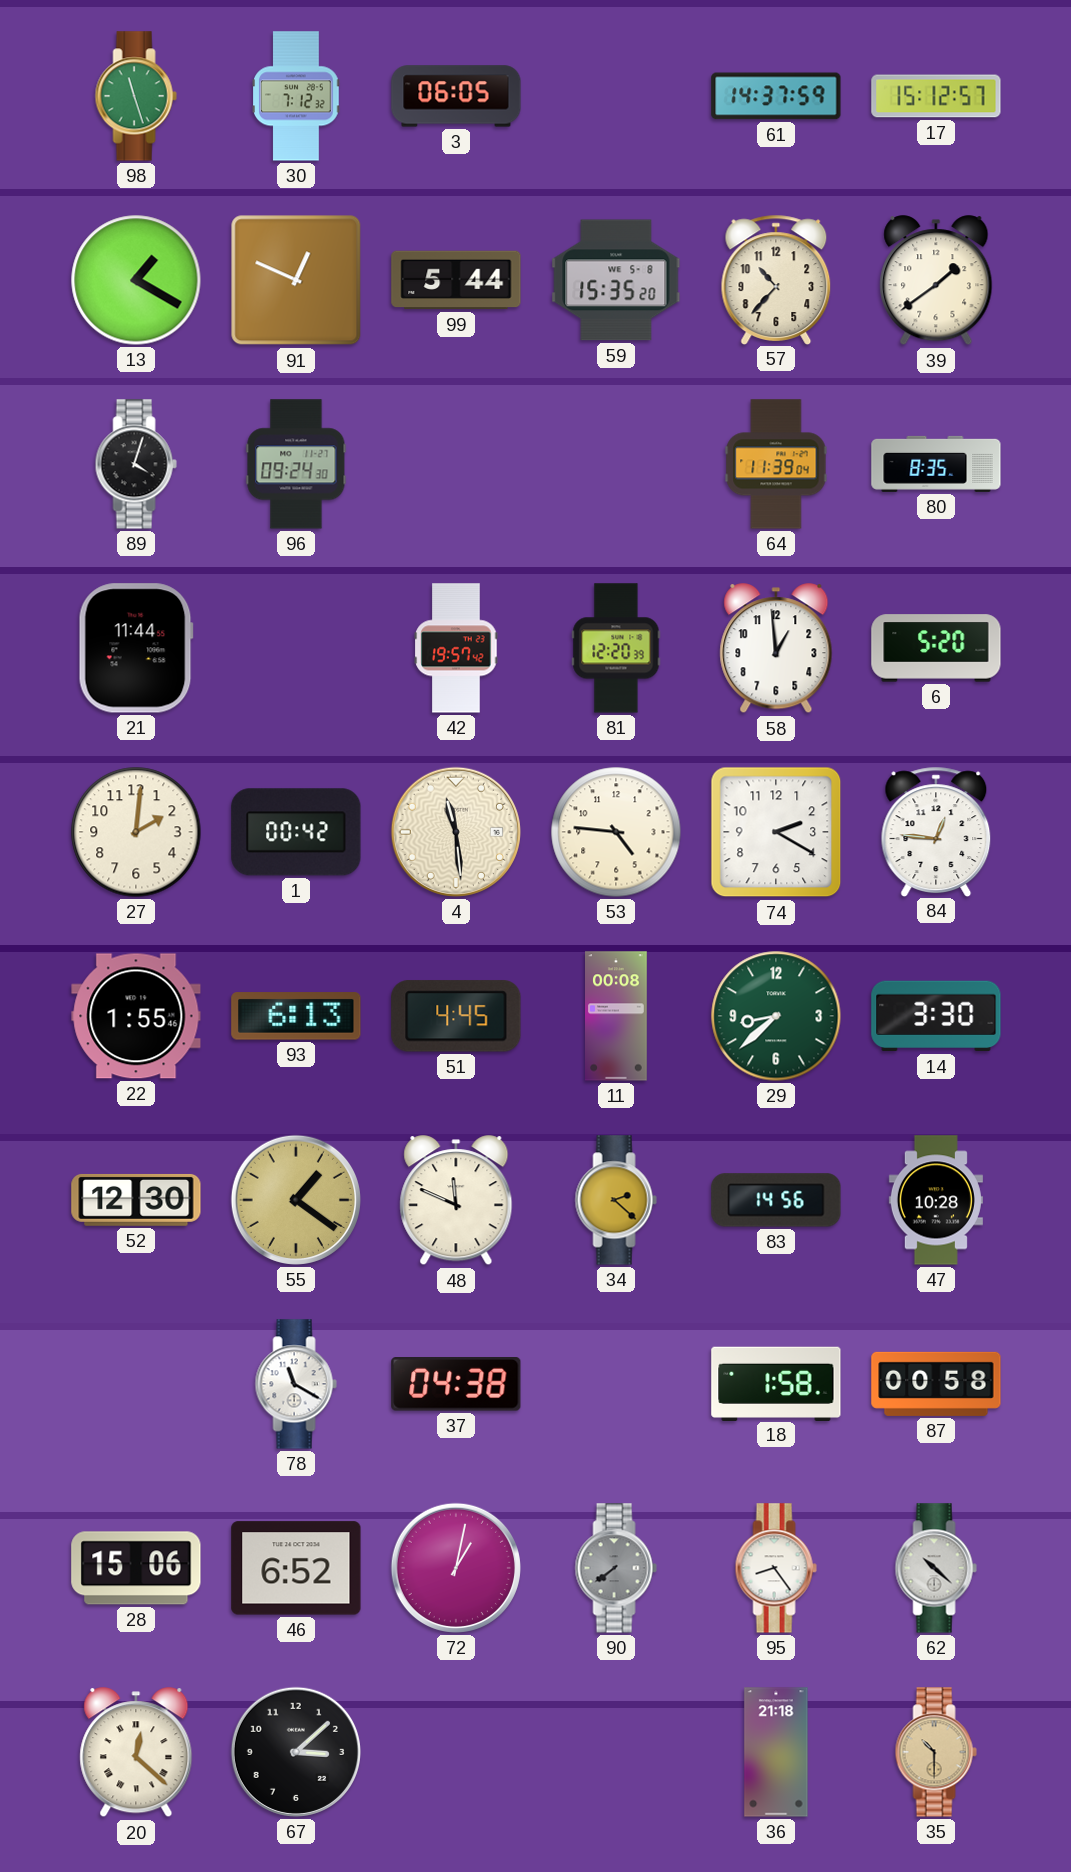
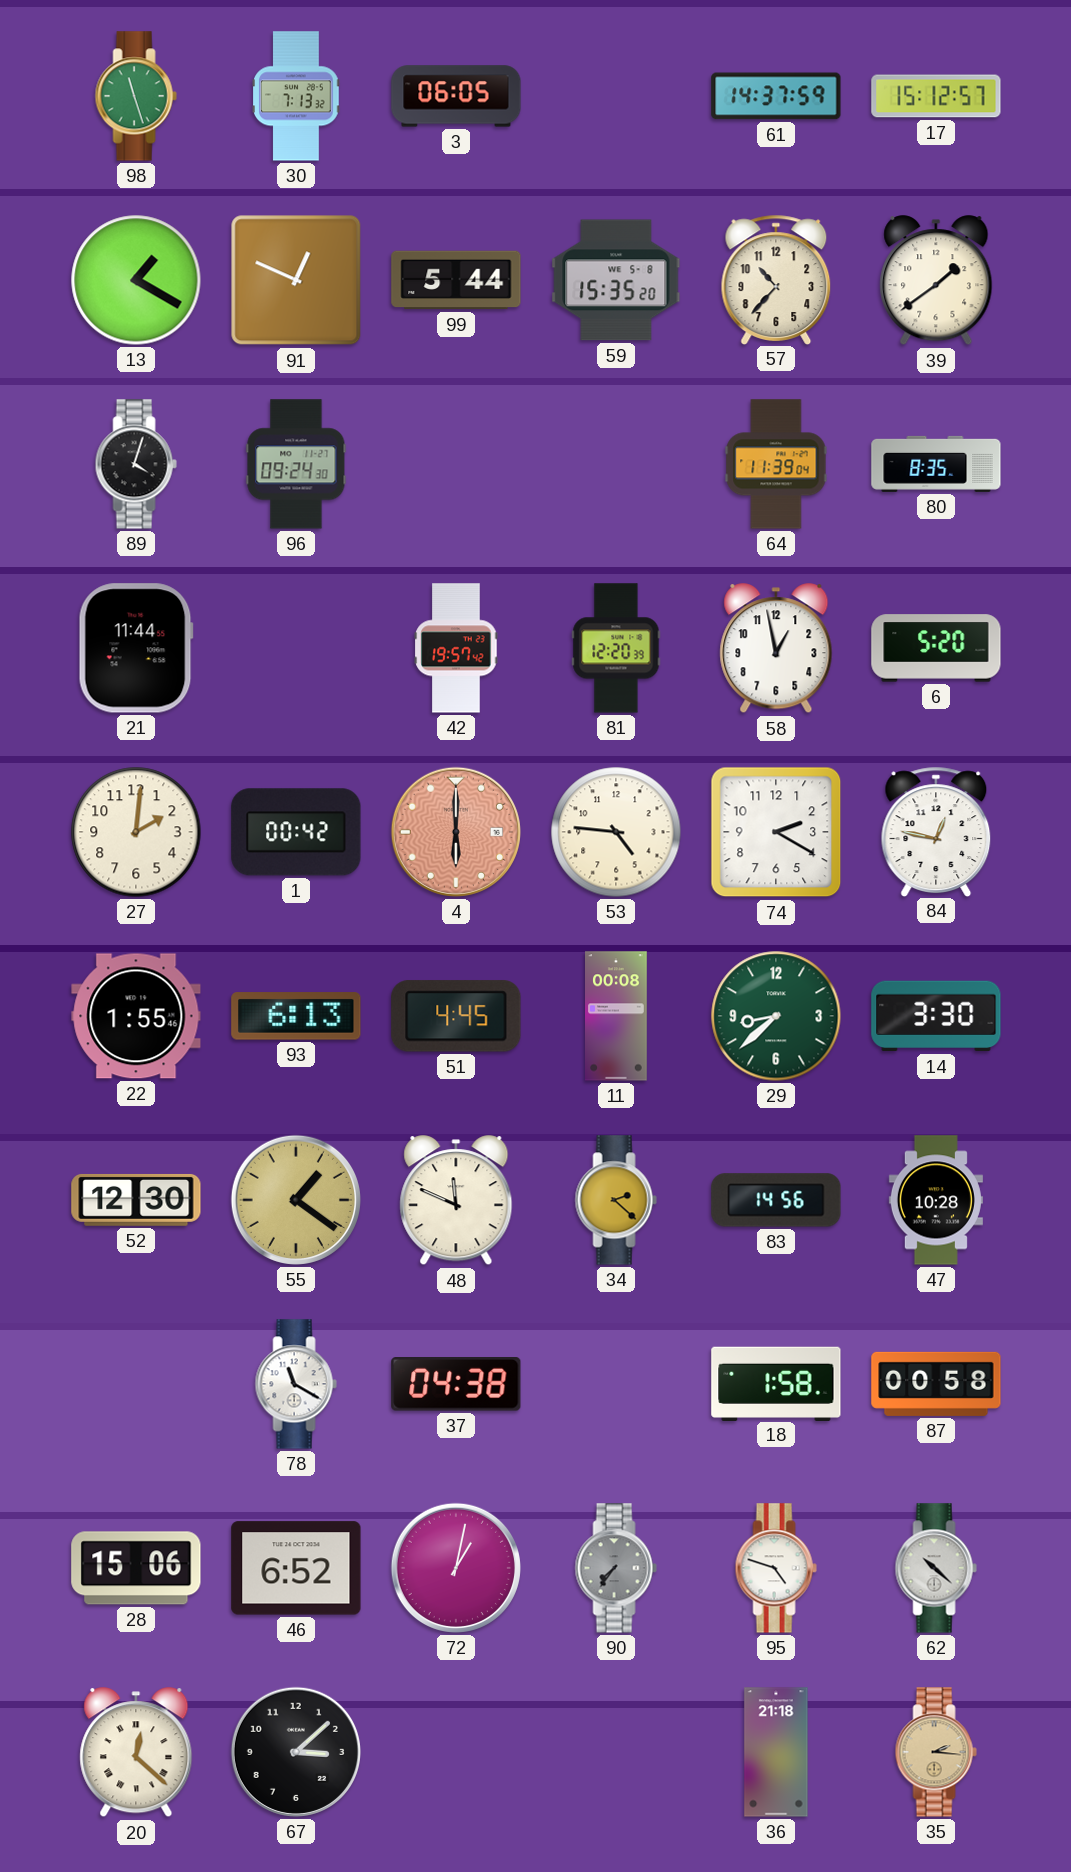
30: 7:12 -> 7:13
58: 12:59 -> 12:58
4: 11:29 -> 6:00
4 dial: cream -> salmon
84: 12:46 -> 12:47
90: 7:39 -> 7:36
95: 8:24 -> 4:48
35: 10:30 -> 2:16
